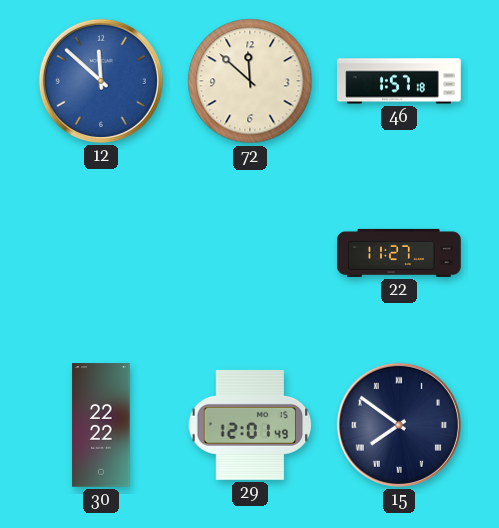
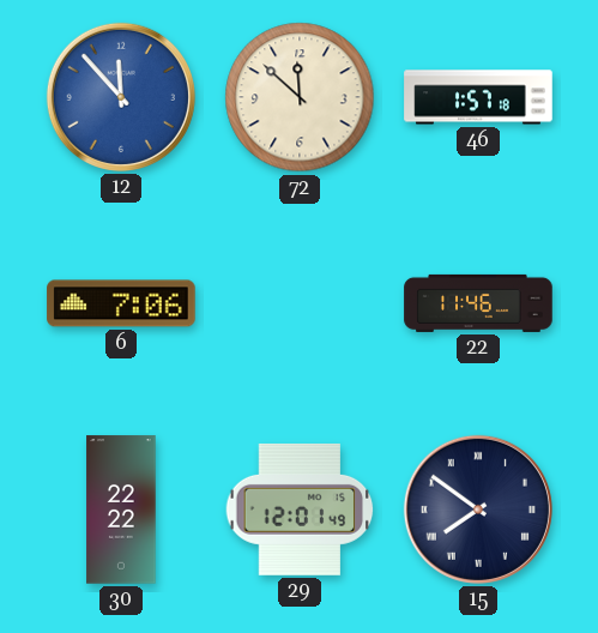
12: 11:52 -> 11:53
6: none -> 7:06
22: 11:27 -> 11:46
